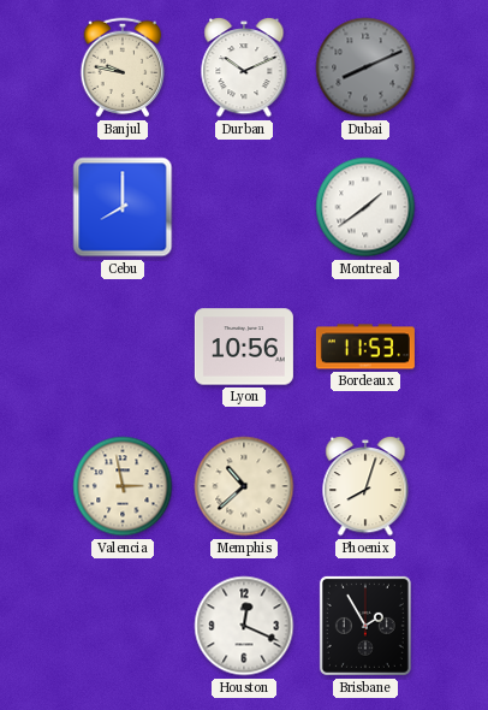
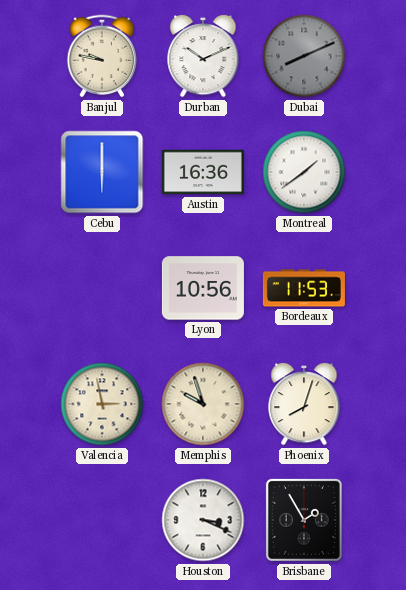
Cebu: 8:00 -> 6:00
Austin: none -> 16:36
Memphis: 10:38 -> 9:57
Houston: 12:19 -> 3:19
